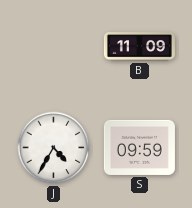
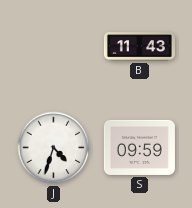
B: 11:09 -> 11:43
J: 4:35 -> 4:33
